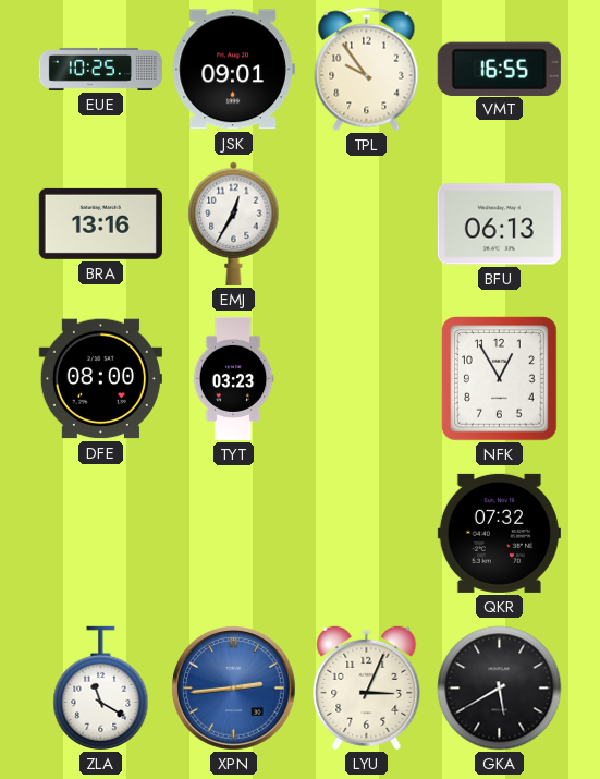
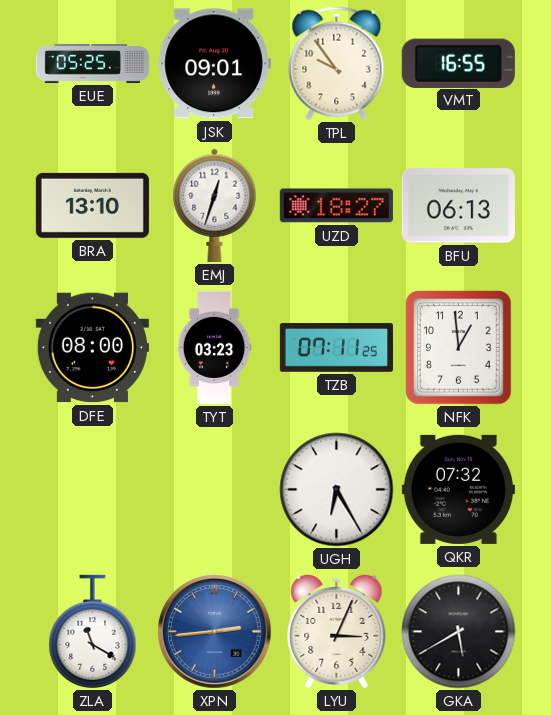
EUE: 10:25 -> 05:25
BRA: 13:16 -> 13:10
EMJ: 12:35 -> 12:33
UZD: none -> 18:27
TZB: none -> 07:11
NFK: 12:55 -> 12:59
UGH: none -> 6:25
